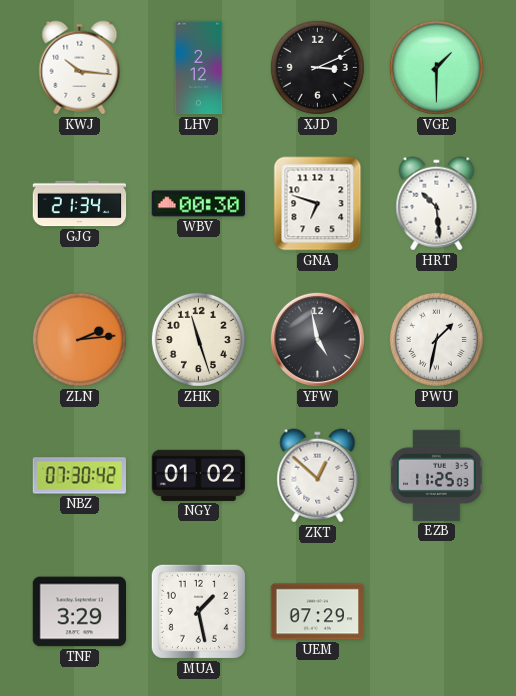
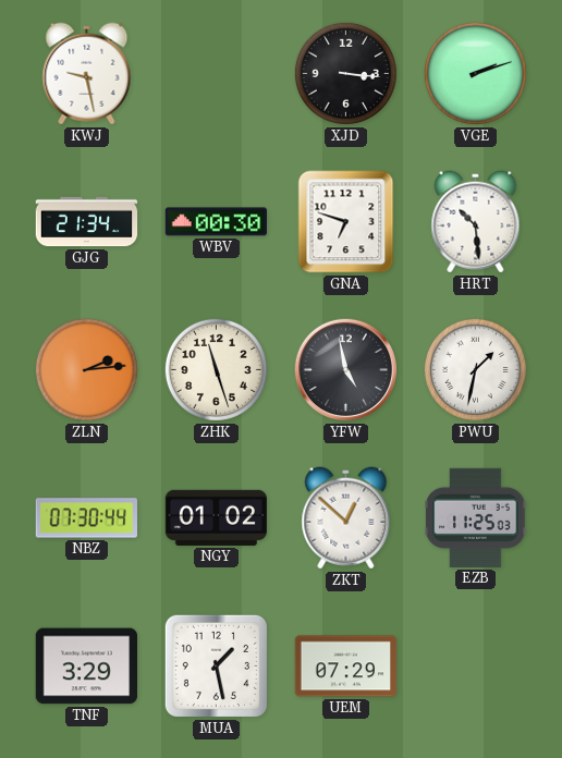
KWJ: 10:16 -> 9:28
LHV: 2:12 -> none
XJD: 3:11 -> 3:16
VGE: 1:30 -> 2:12
NBZ: 07:30:42 -> 07:30:44
